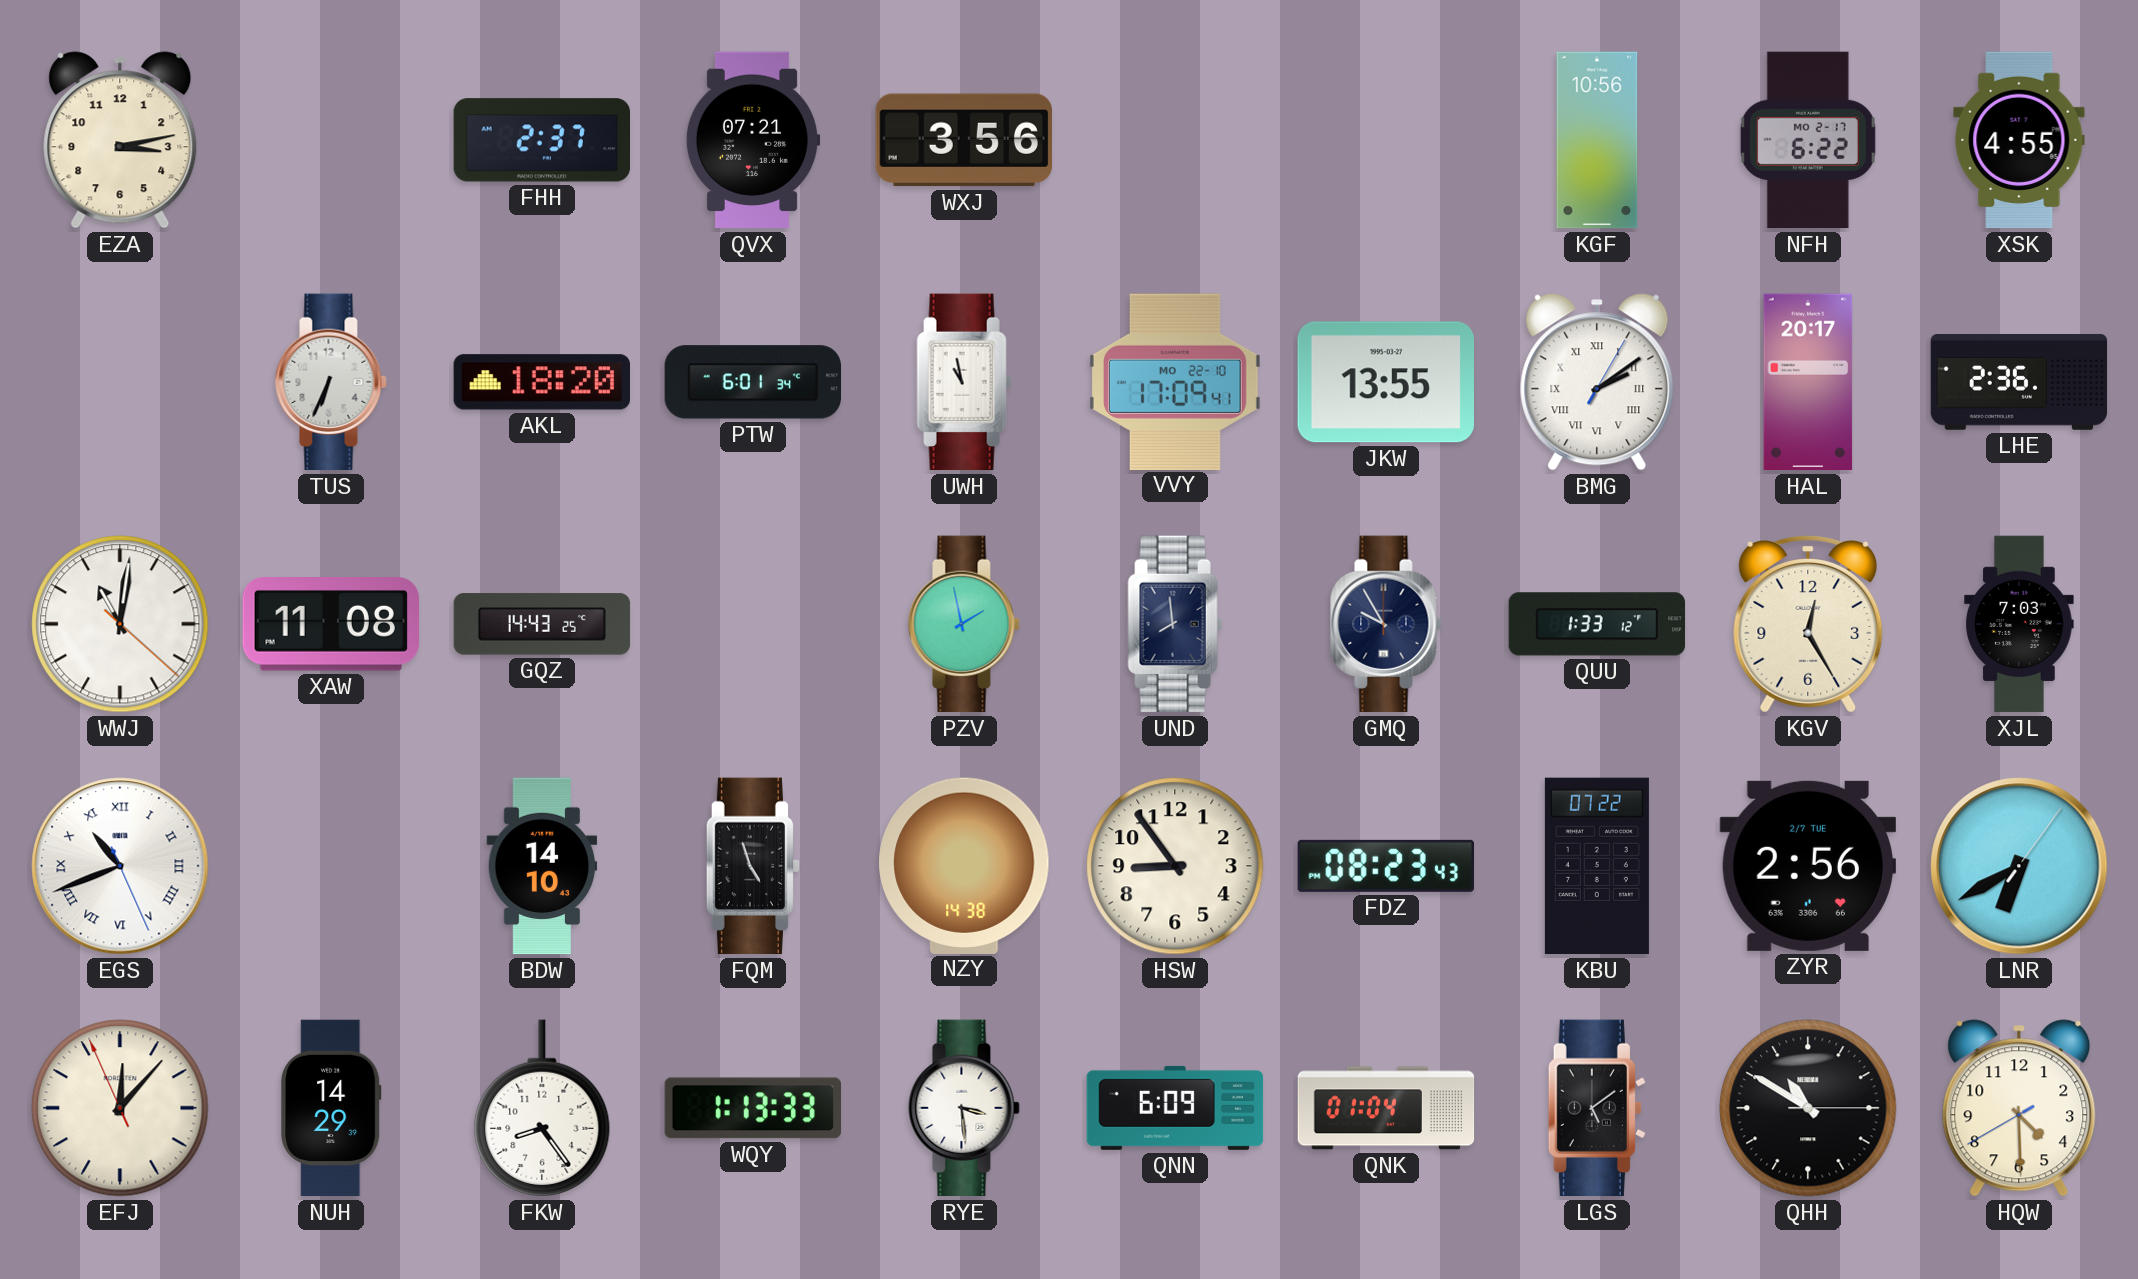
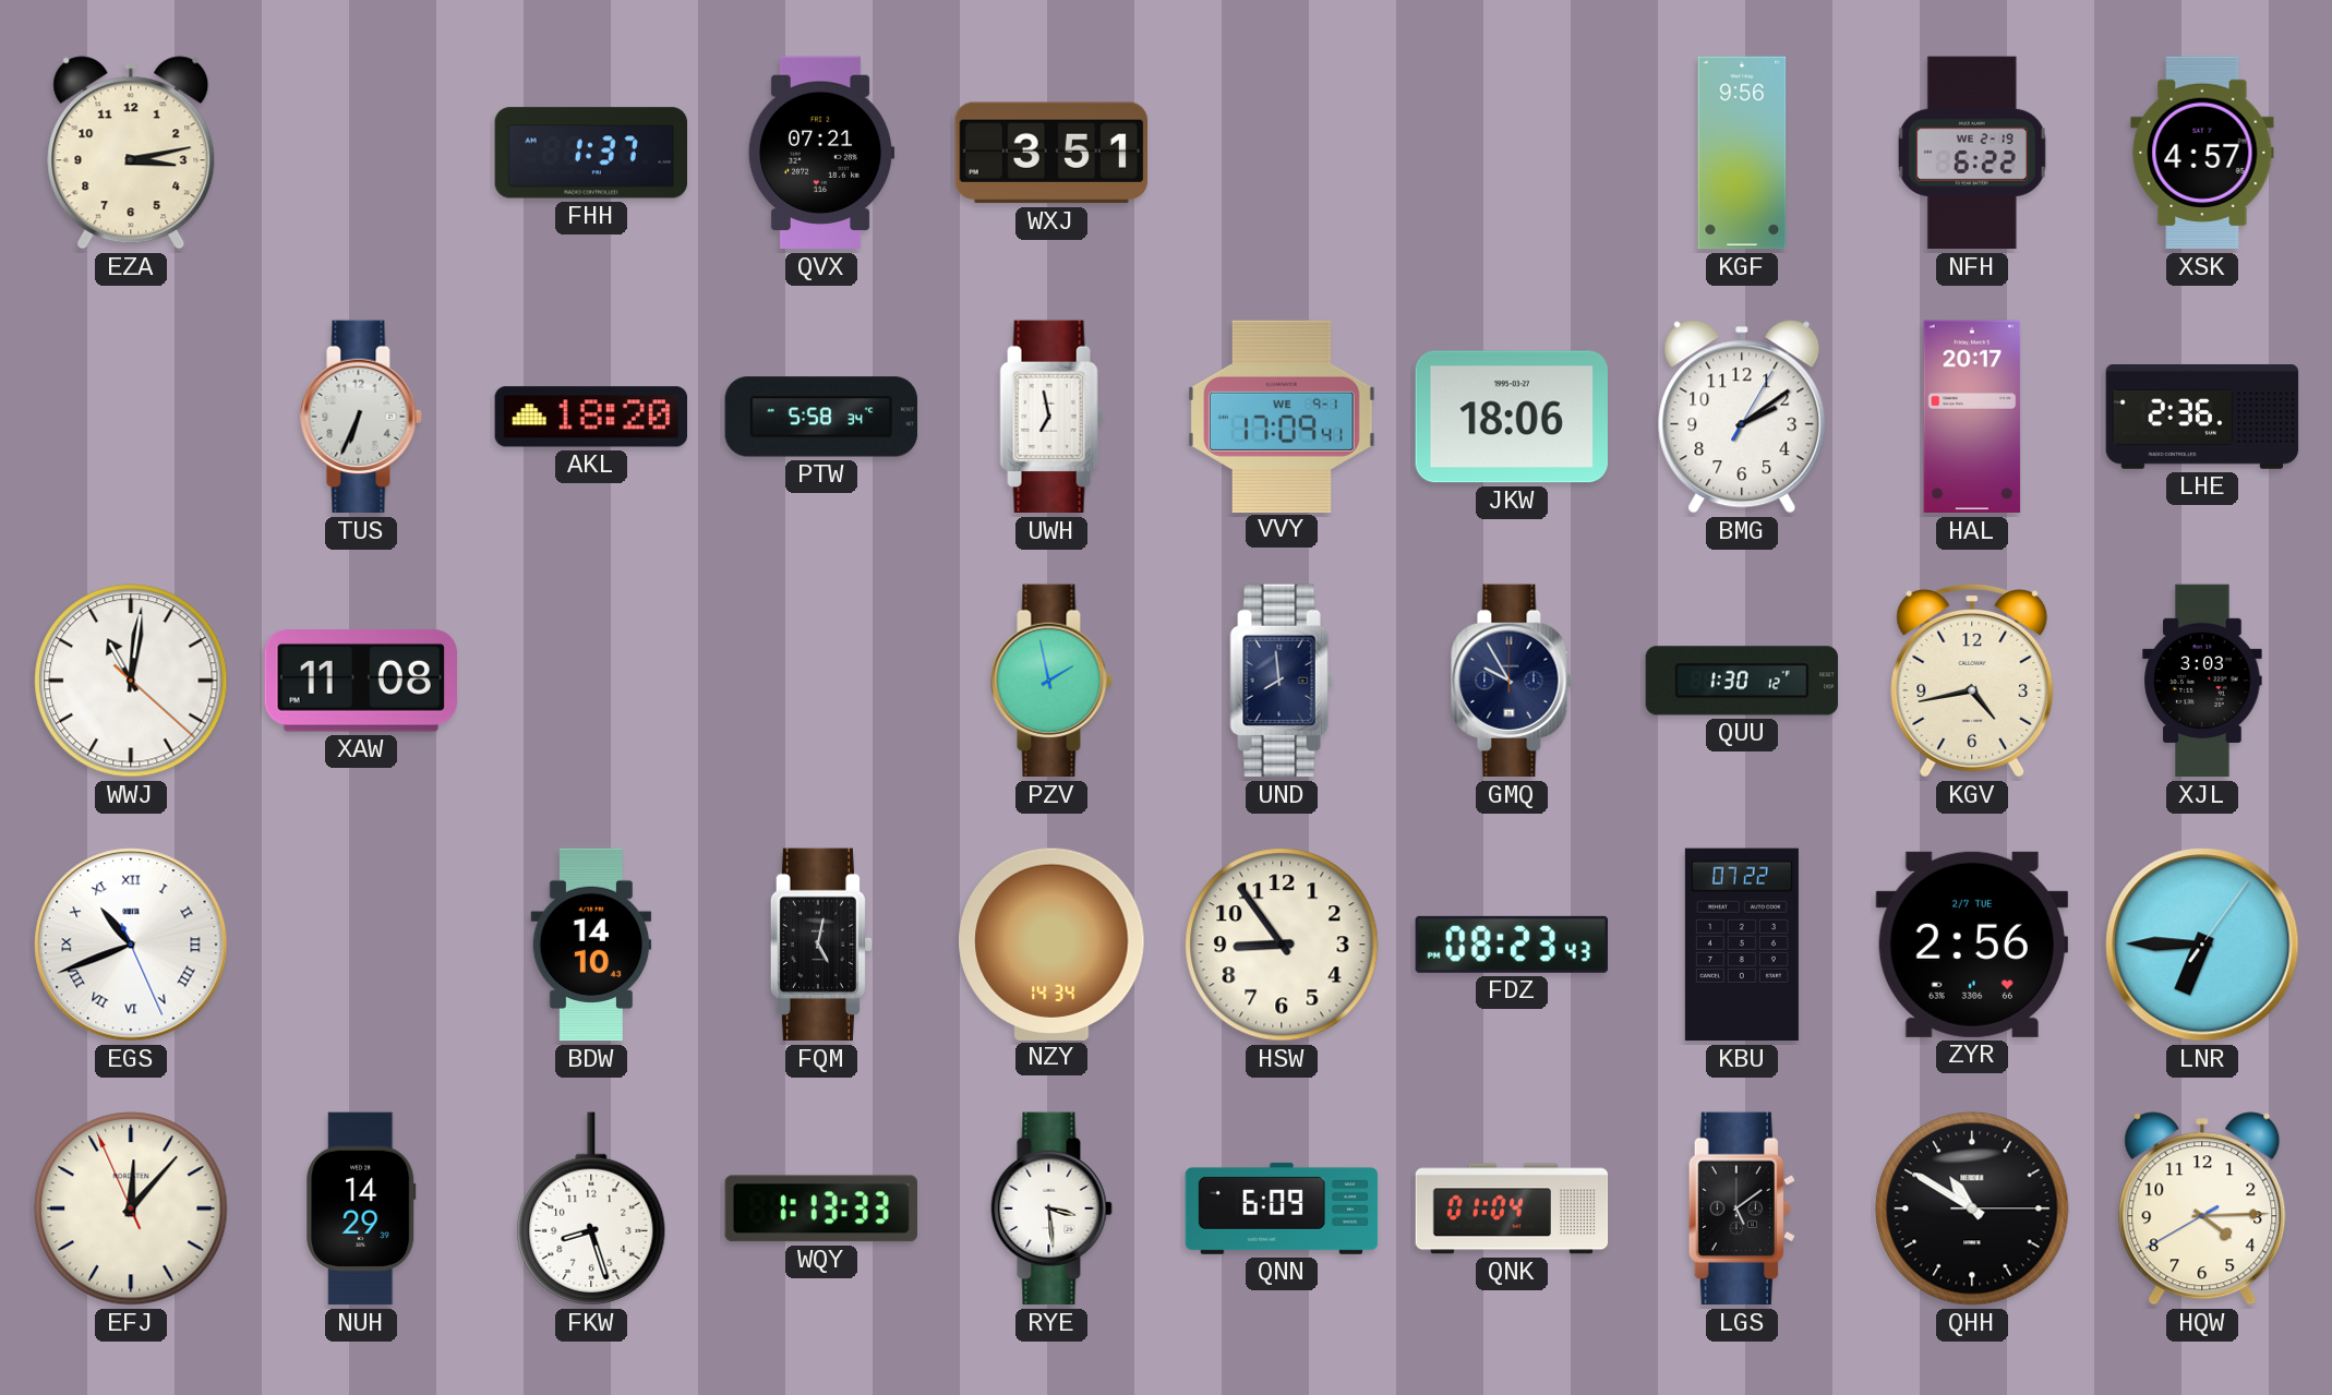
FHH: 2:37 -> 1:37
WXJ: 3:56 -> 3:51
KGF: 10:56 -> 9:56
NFH date: MO 2-17 -> WE 2-19
XSK: 4:55 -> 4:57
PTW: 6:01 -> 5:58
UWH: 10:58 -> 6:58
VVY date: MO 22-10 -> WE 9-1
JKW: 13:55 -> 18:06
BMG numerals: Roman -> Arabic
GQZ: 14:43 -> none
QUU: 1:33 -> 1:30
KGV: 12:25 -> 4:43
XJL: 7:03 -> 3:03
FQM: 4:57 -> 5:02
NZY: 14:38 -> 14:34
LNR: 6:40 -> 6:45
FKW: 8:24 -> 8:27
HQW: 4:29 -> 4:14
